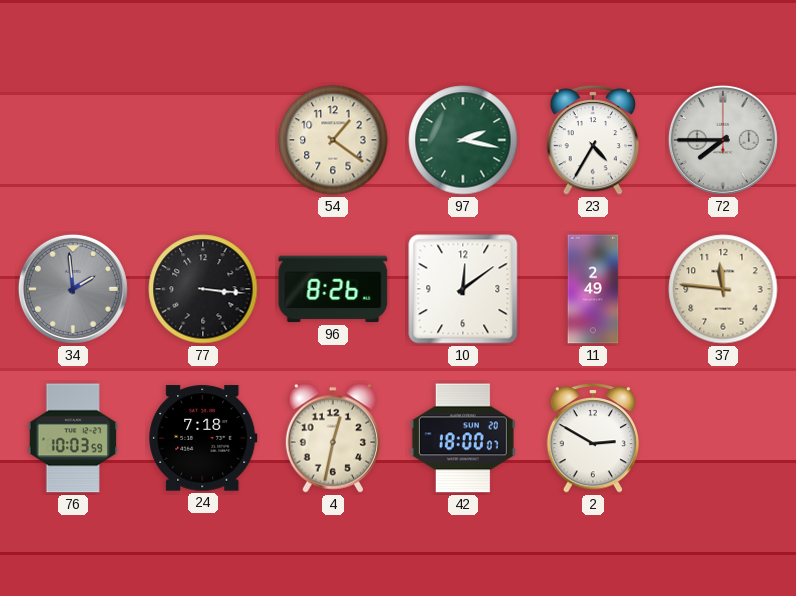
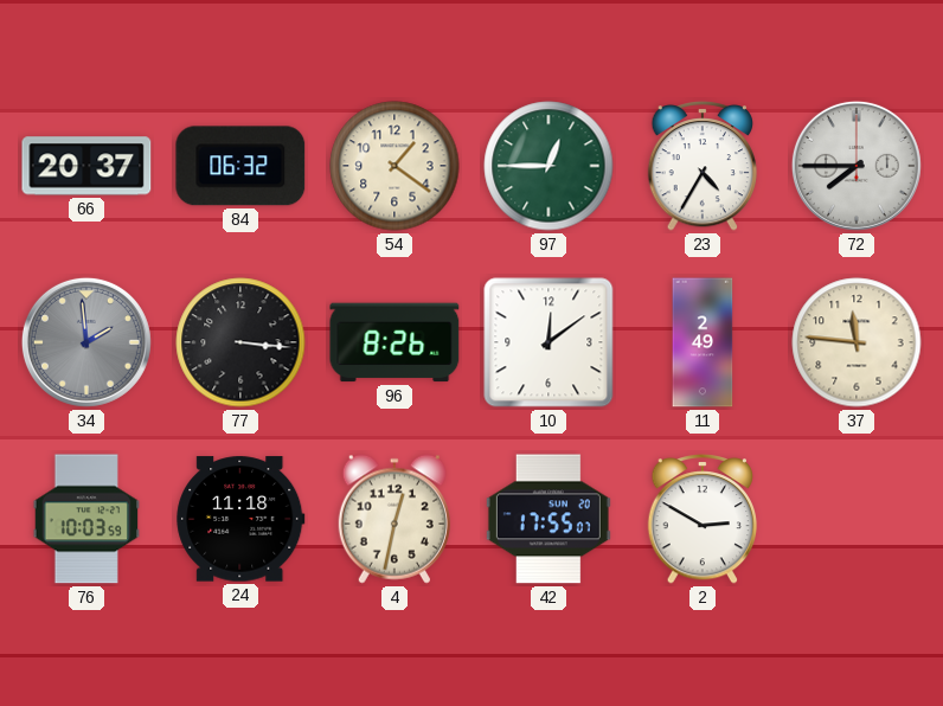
66: none -> 20:37
84: none -> 06:32
97: 2:17 -> 12:45
24: 7:18 -> 11:18
42: 18:00 -> 17:55
